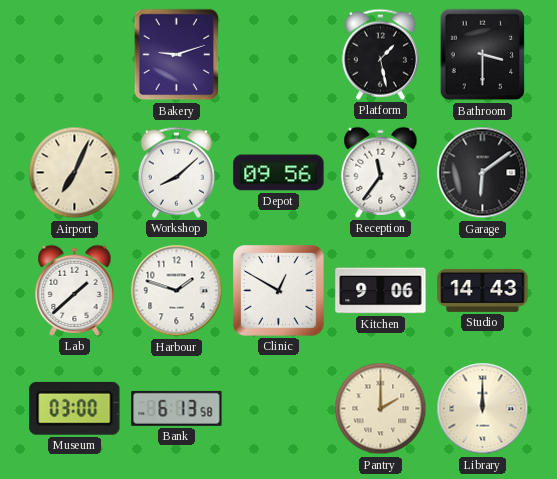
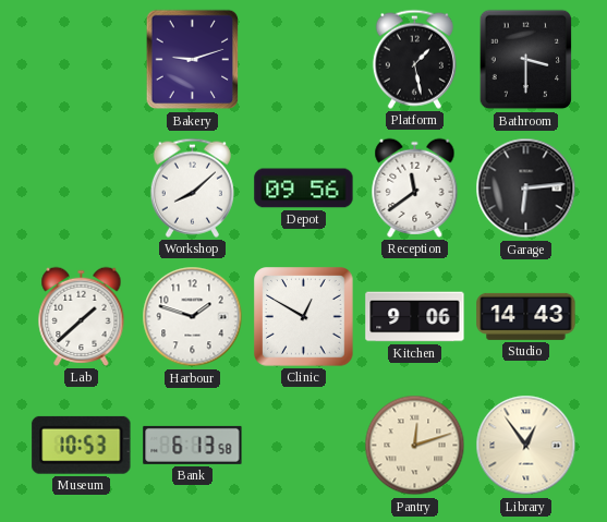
Airport: 7:04 -> none
Reception: 11:36 -> 11:39
Garage: 6:09 -> 6:14
Museum: 03:00 -> 10:53
Pantry: 2:00 -> 12:12
Library: 12:00 -> 12:54
